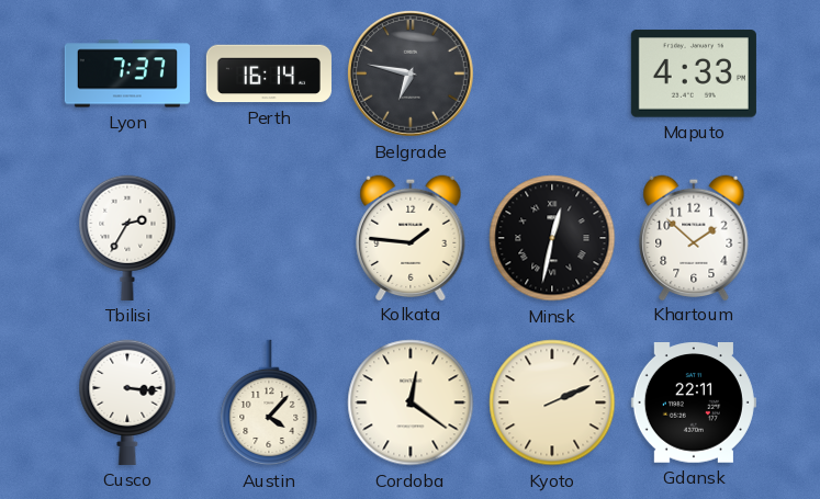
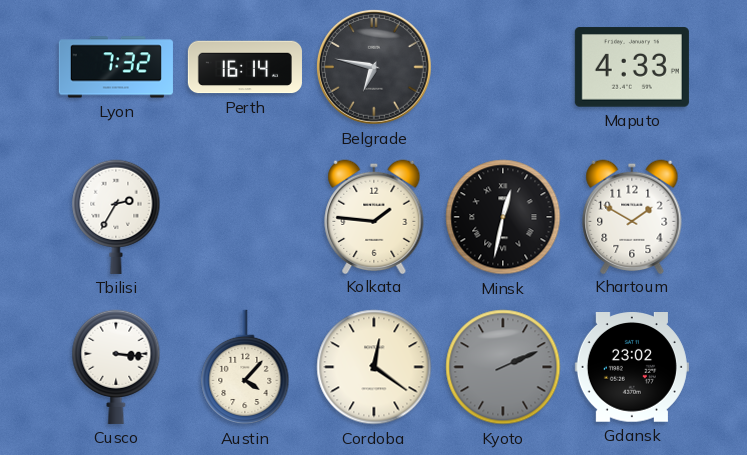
Lyon: 7:37 -> 7:32
Khartoum: 1:52 -> 1:50
Kyoto dial: cream -> grey
Gdansk: 22:11 -> 23:02
